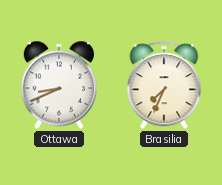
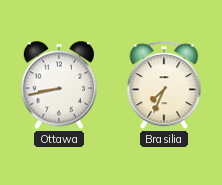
Ottawa: 8:41 -> 8:43
